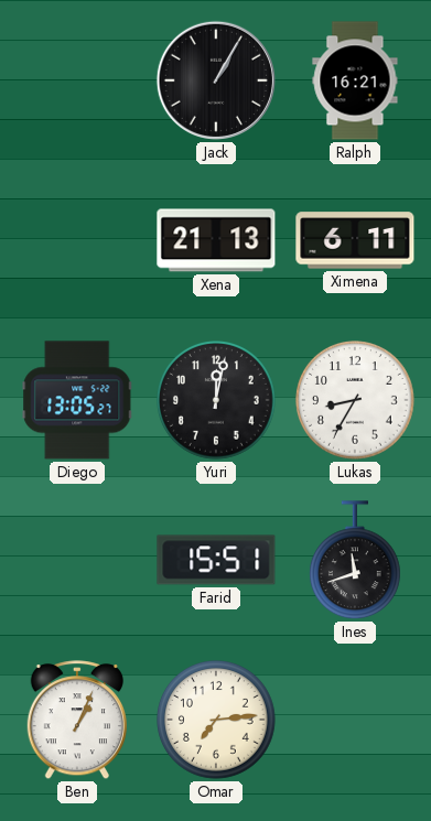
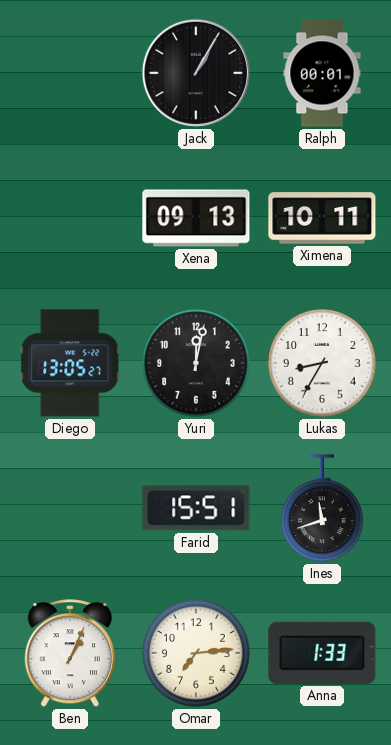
Ralph: 16:21 -> 00:01
Xena: 21:13 -> 09:13
Ximena: 6:11 -> 10:11
Anna: none -> 1:33
